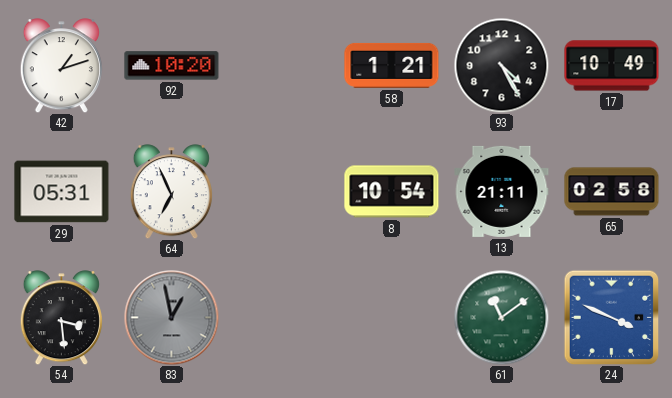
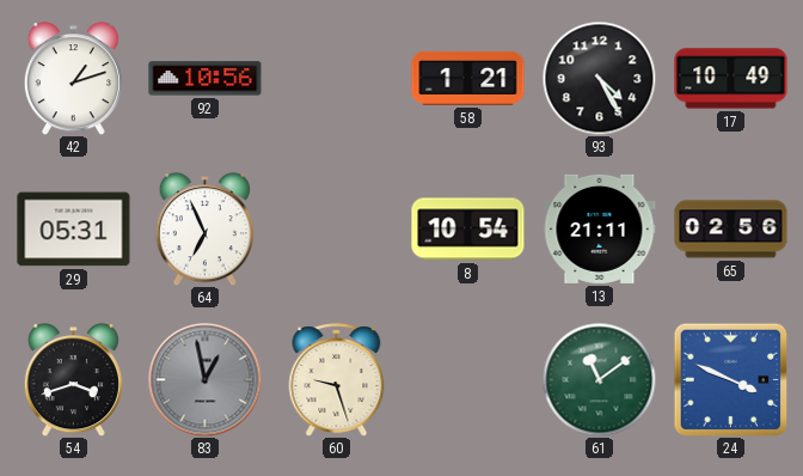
92: 10:20 -> 10:56
65: 02:58 -> 02:56
54: 3:29 -> 3:42
60: none -> 9:27
